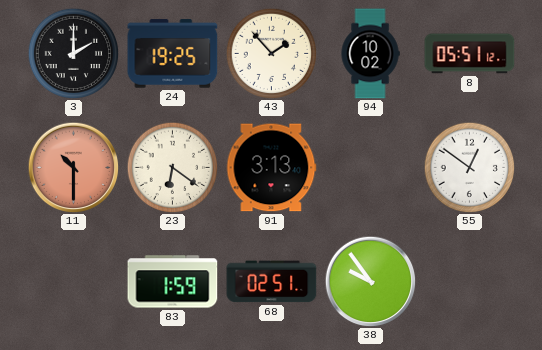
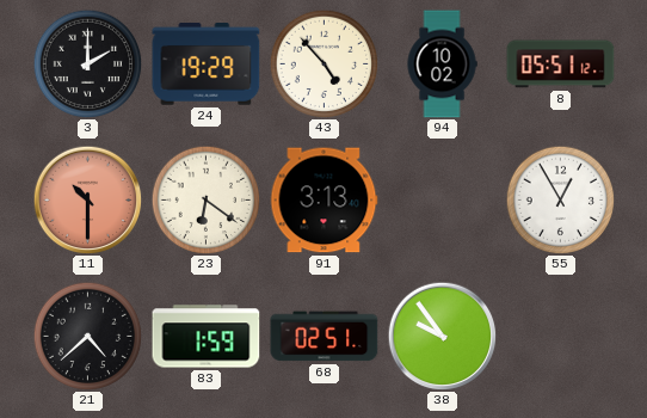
24: 19:25 -> 19:29
43: 1:53 -> 4:53
55: 12:51 -> 12:55
21: none -> 4:38
